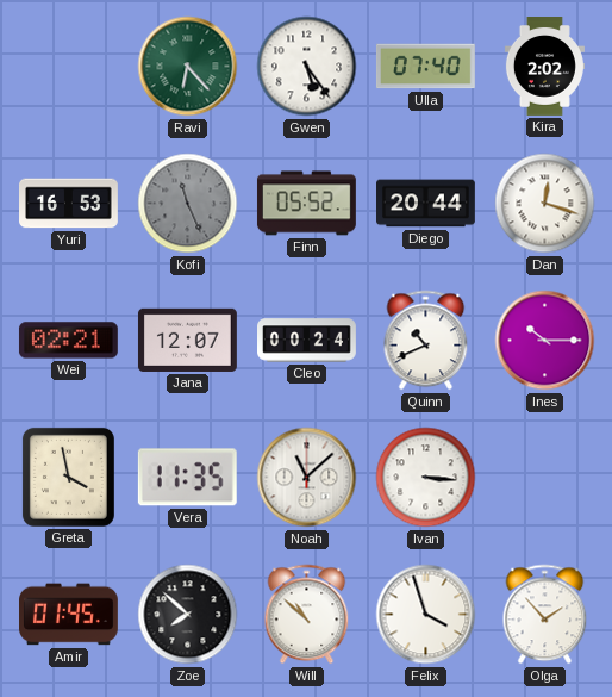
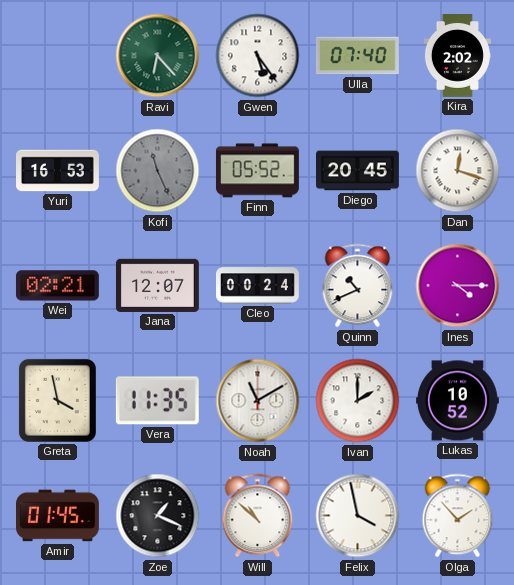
Diego: 20:44 -> 20:45
Ines: 10:15 -> 4:15
Noah: 11:08 -> 11:10
Ivan: 3:16 -> 2:00
Lukas: none -> 10:52
Zoe: 7:52 -> 1:19
Felix: 3:57 -> 3:58
